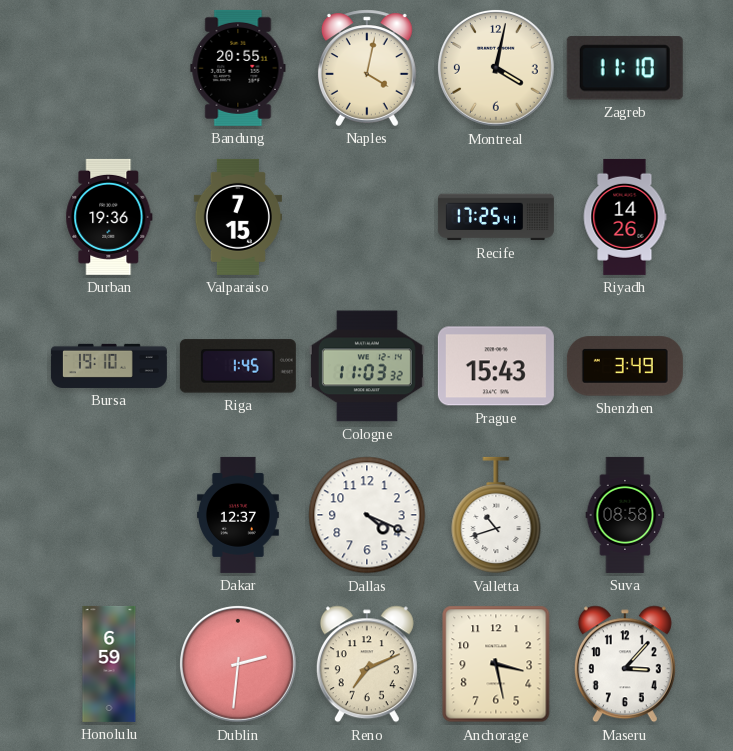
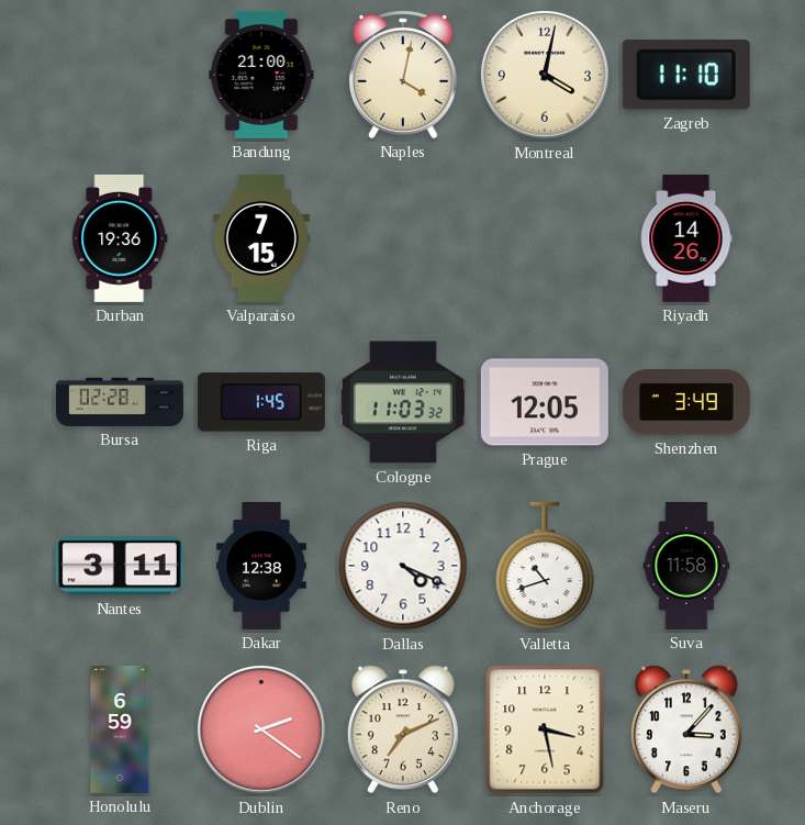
Bandung: 20:55 -> 21:00
Recife: 17:25 -> none
Bursa: 19:10 -> 02:28
Prague: 15:43 -> 12:05
Nantes: none -> 3:11
Dakar: 12:37 -> 12:38
Suva: 08:58 -> 11:58
Dublin: 2:31 -> 2:21
